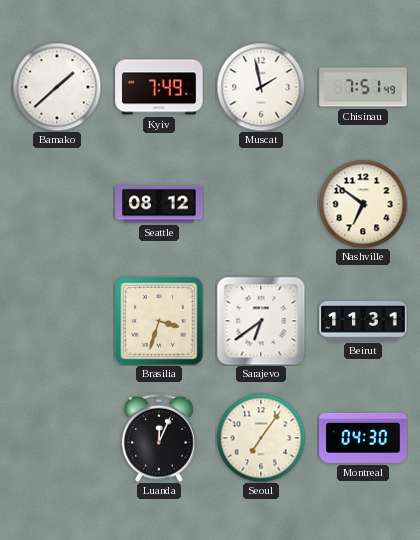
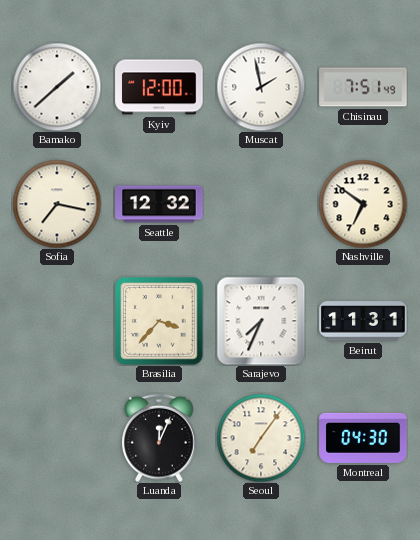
Kyiv: 7:49 -> 12:00
Sofia: none -> 7:17
Seattle: 08:12 -> 12:32
Brasilia: 3:33 -> 3:37
Sarajevo: 6:39 -> 7:34
